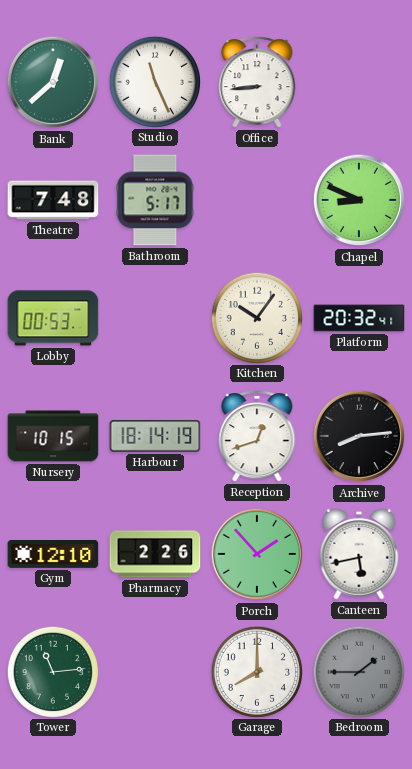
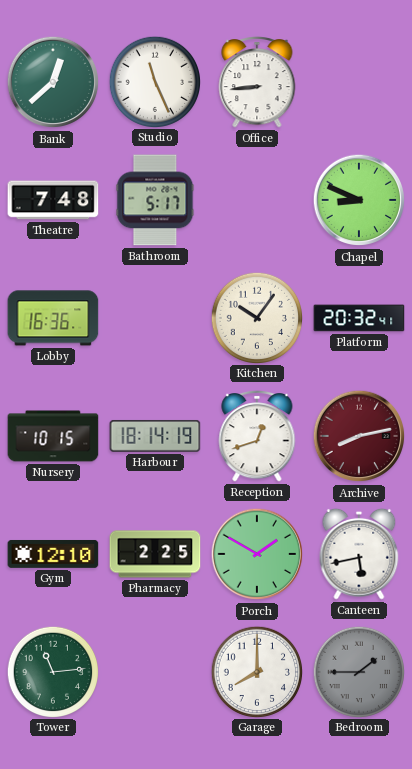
Lobby: 00:53 -> 16:36
Archive: 8:14 -> 8:13
Archive dial: black -> burgundy
Pharmacy: 2:26 -> 2:25
Porch: 1:53 -> 1:50
